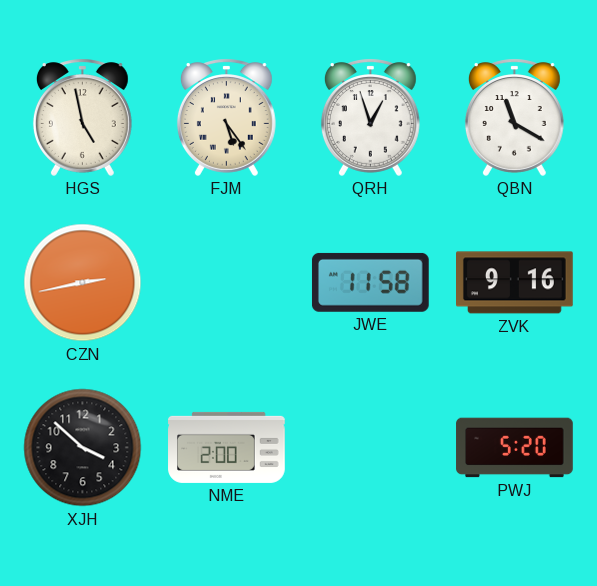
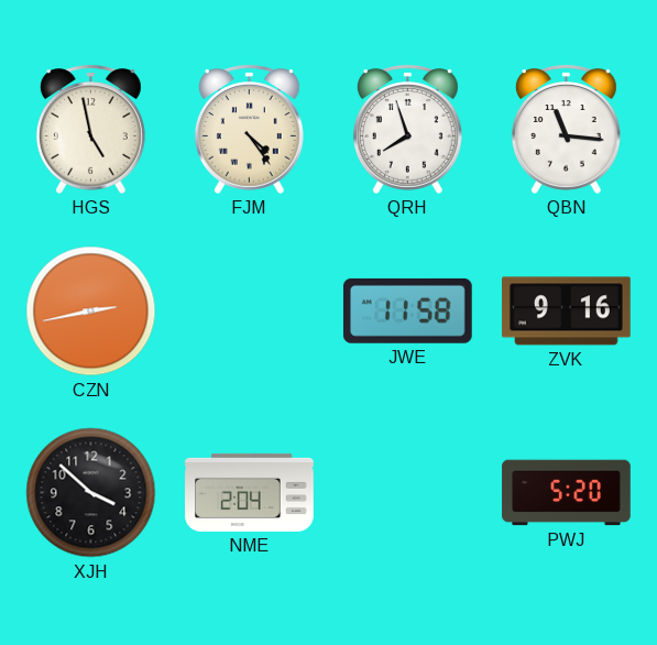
FJM: 5:24 -> 4:24
QRH: 12:57 -> 7:57
QBN: 11:20 -> 11:16
NME: 2:00 -> 2:04
